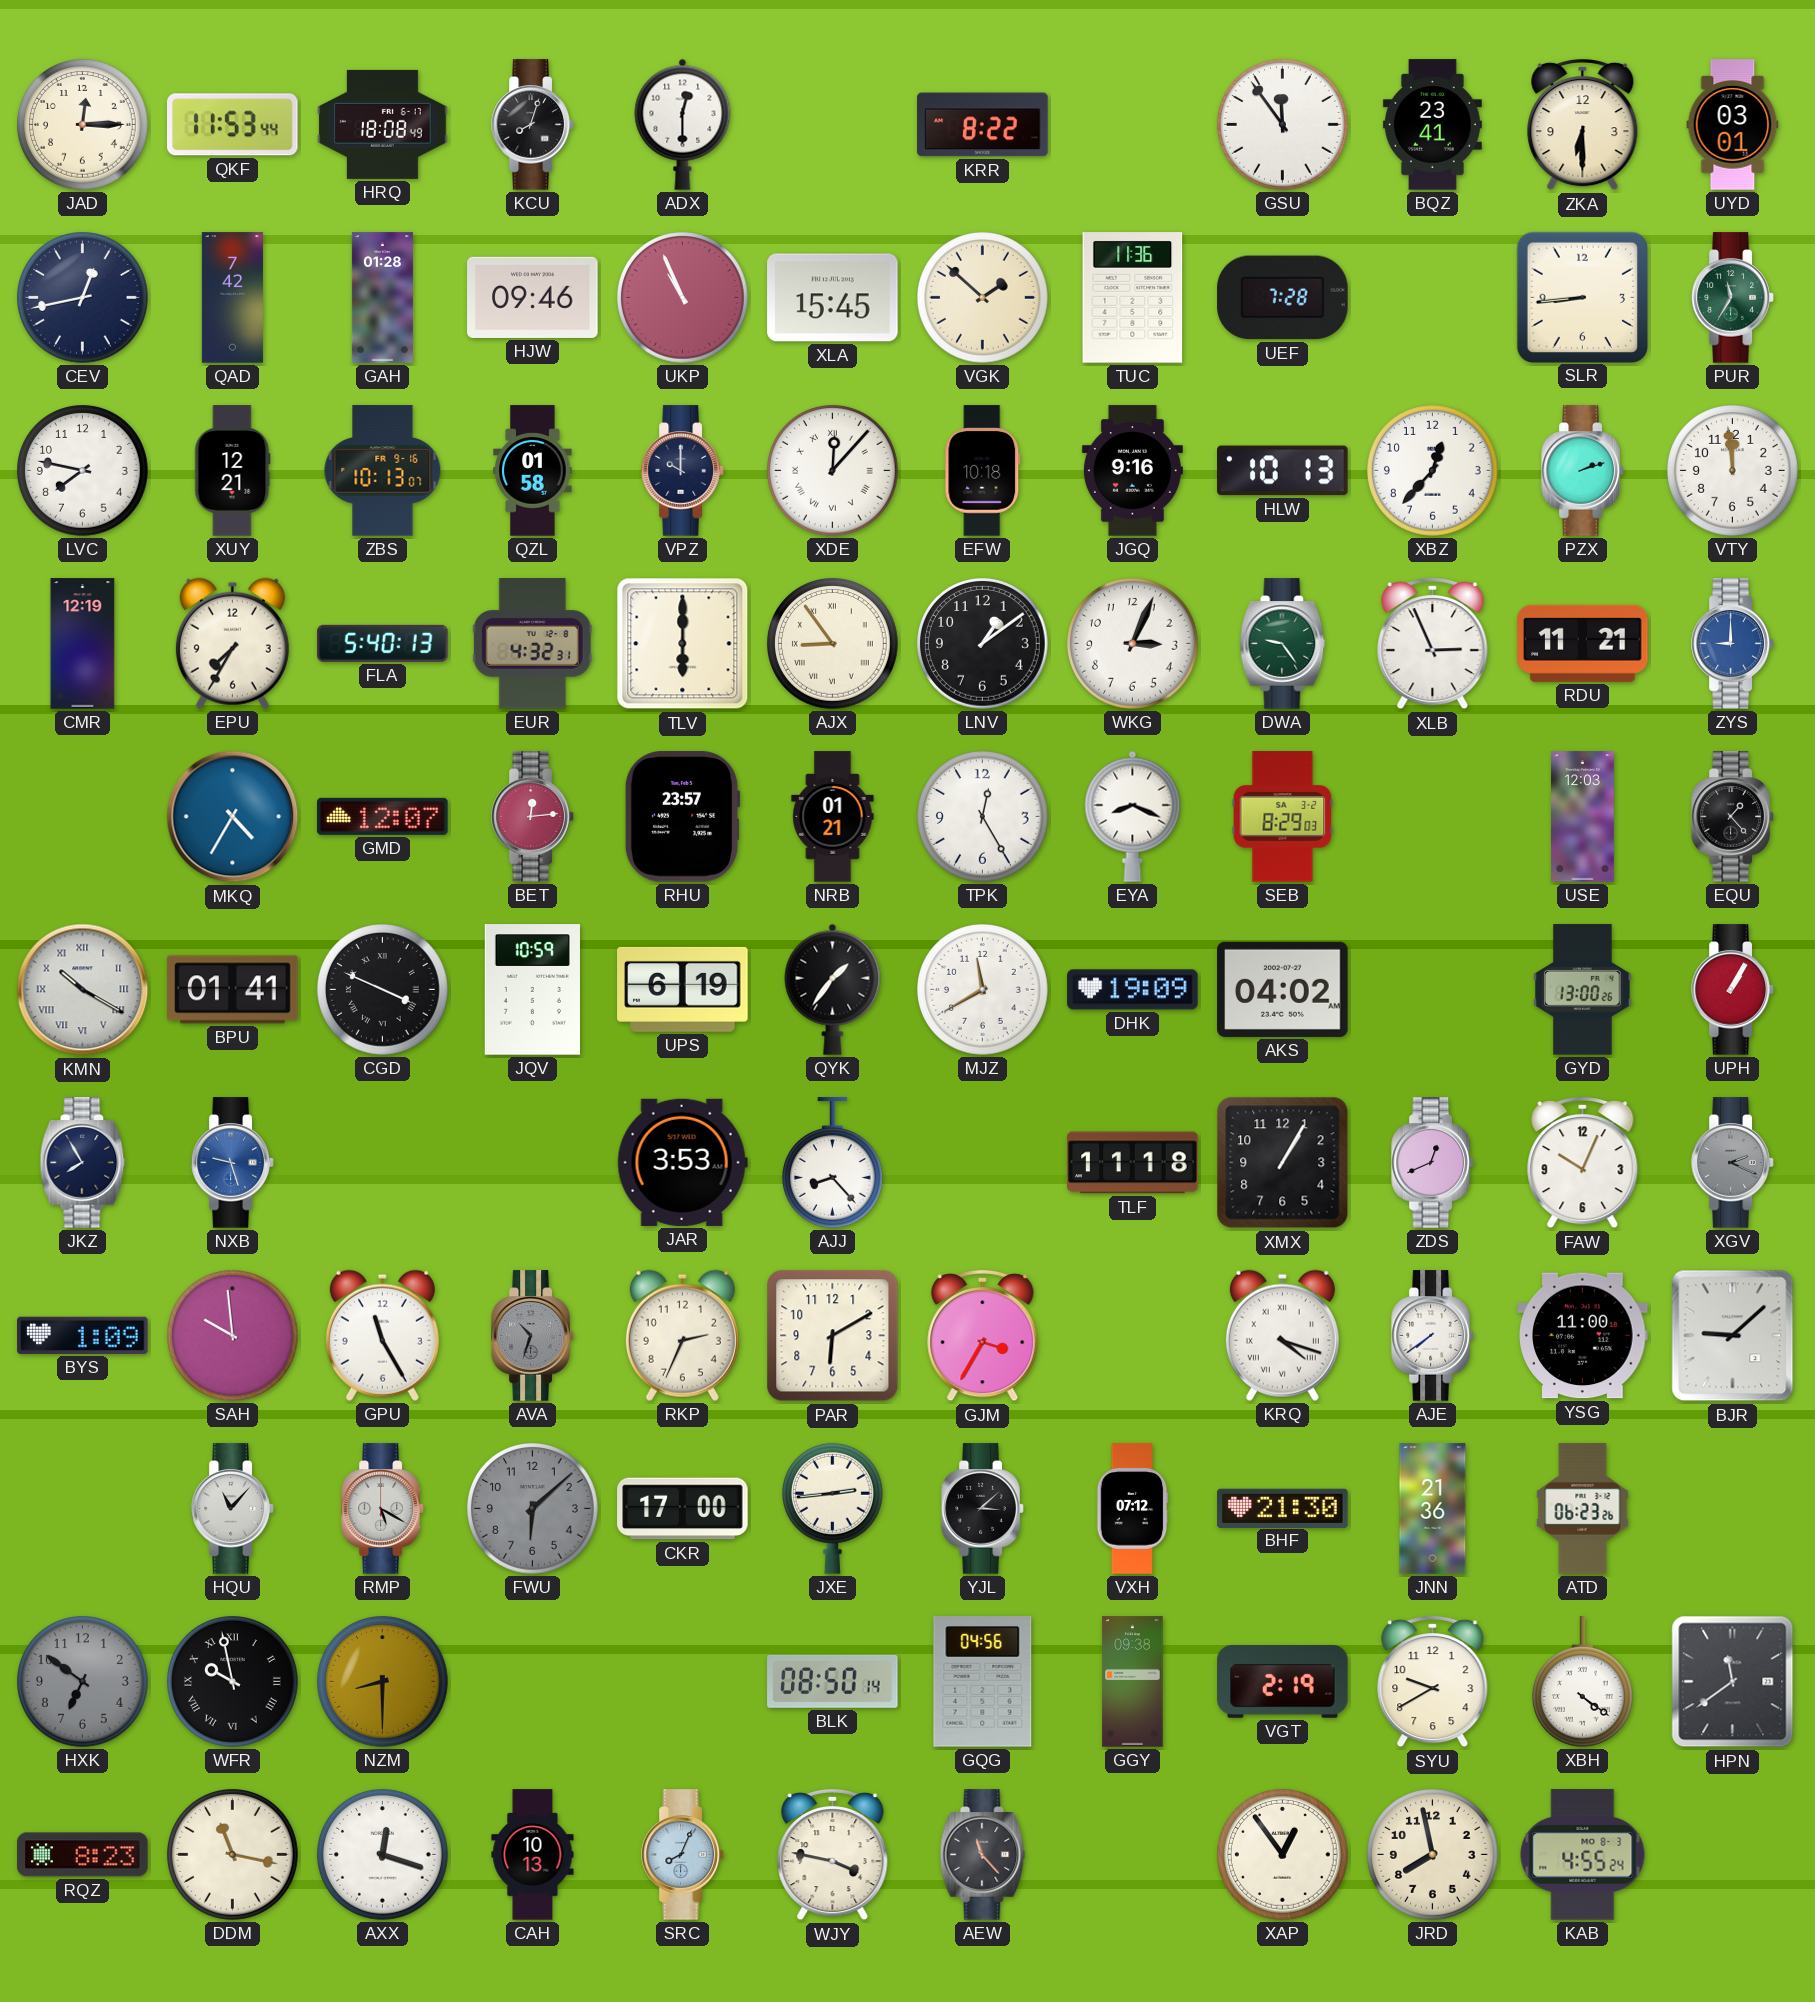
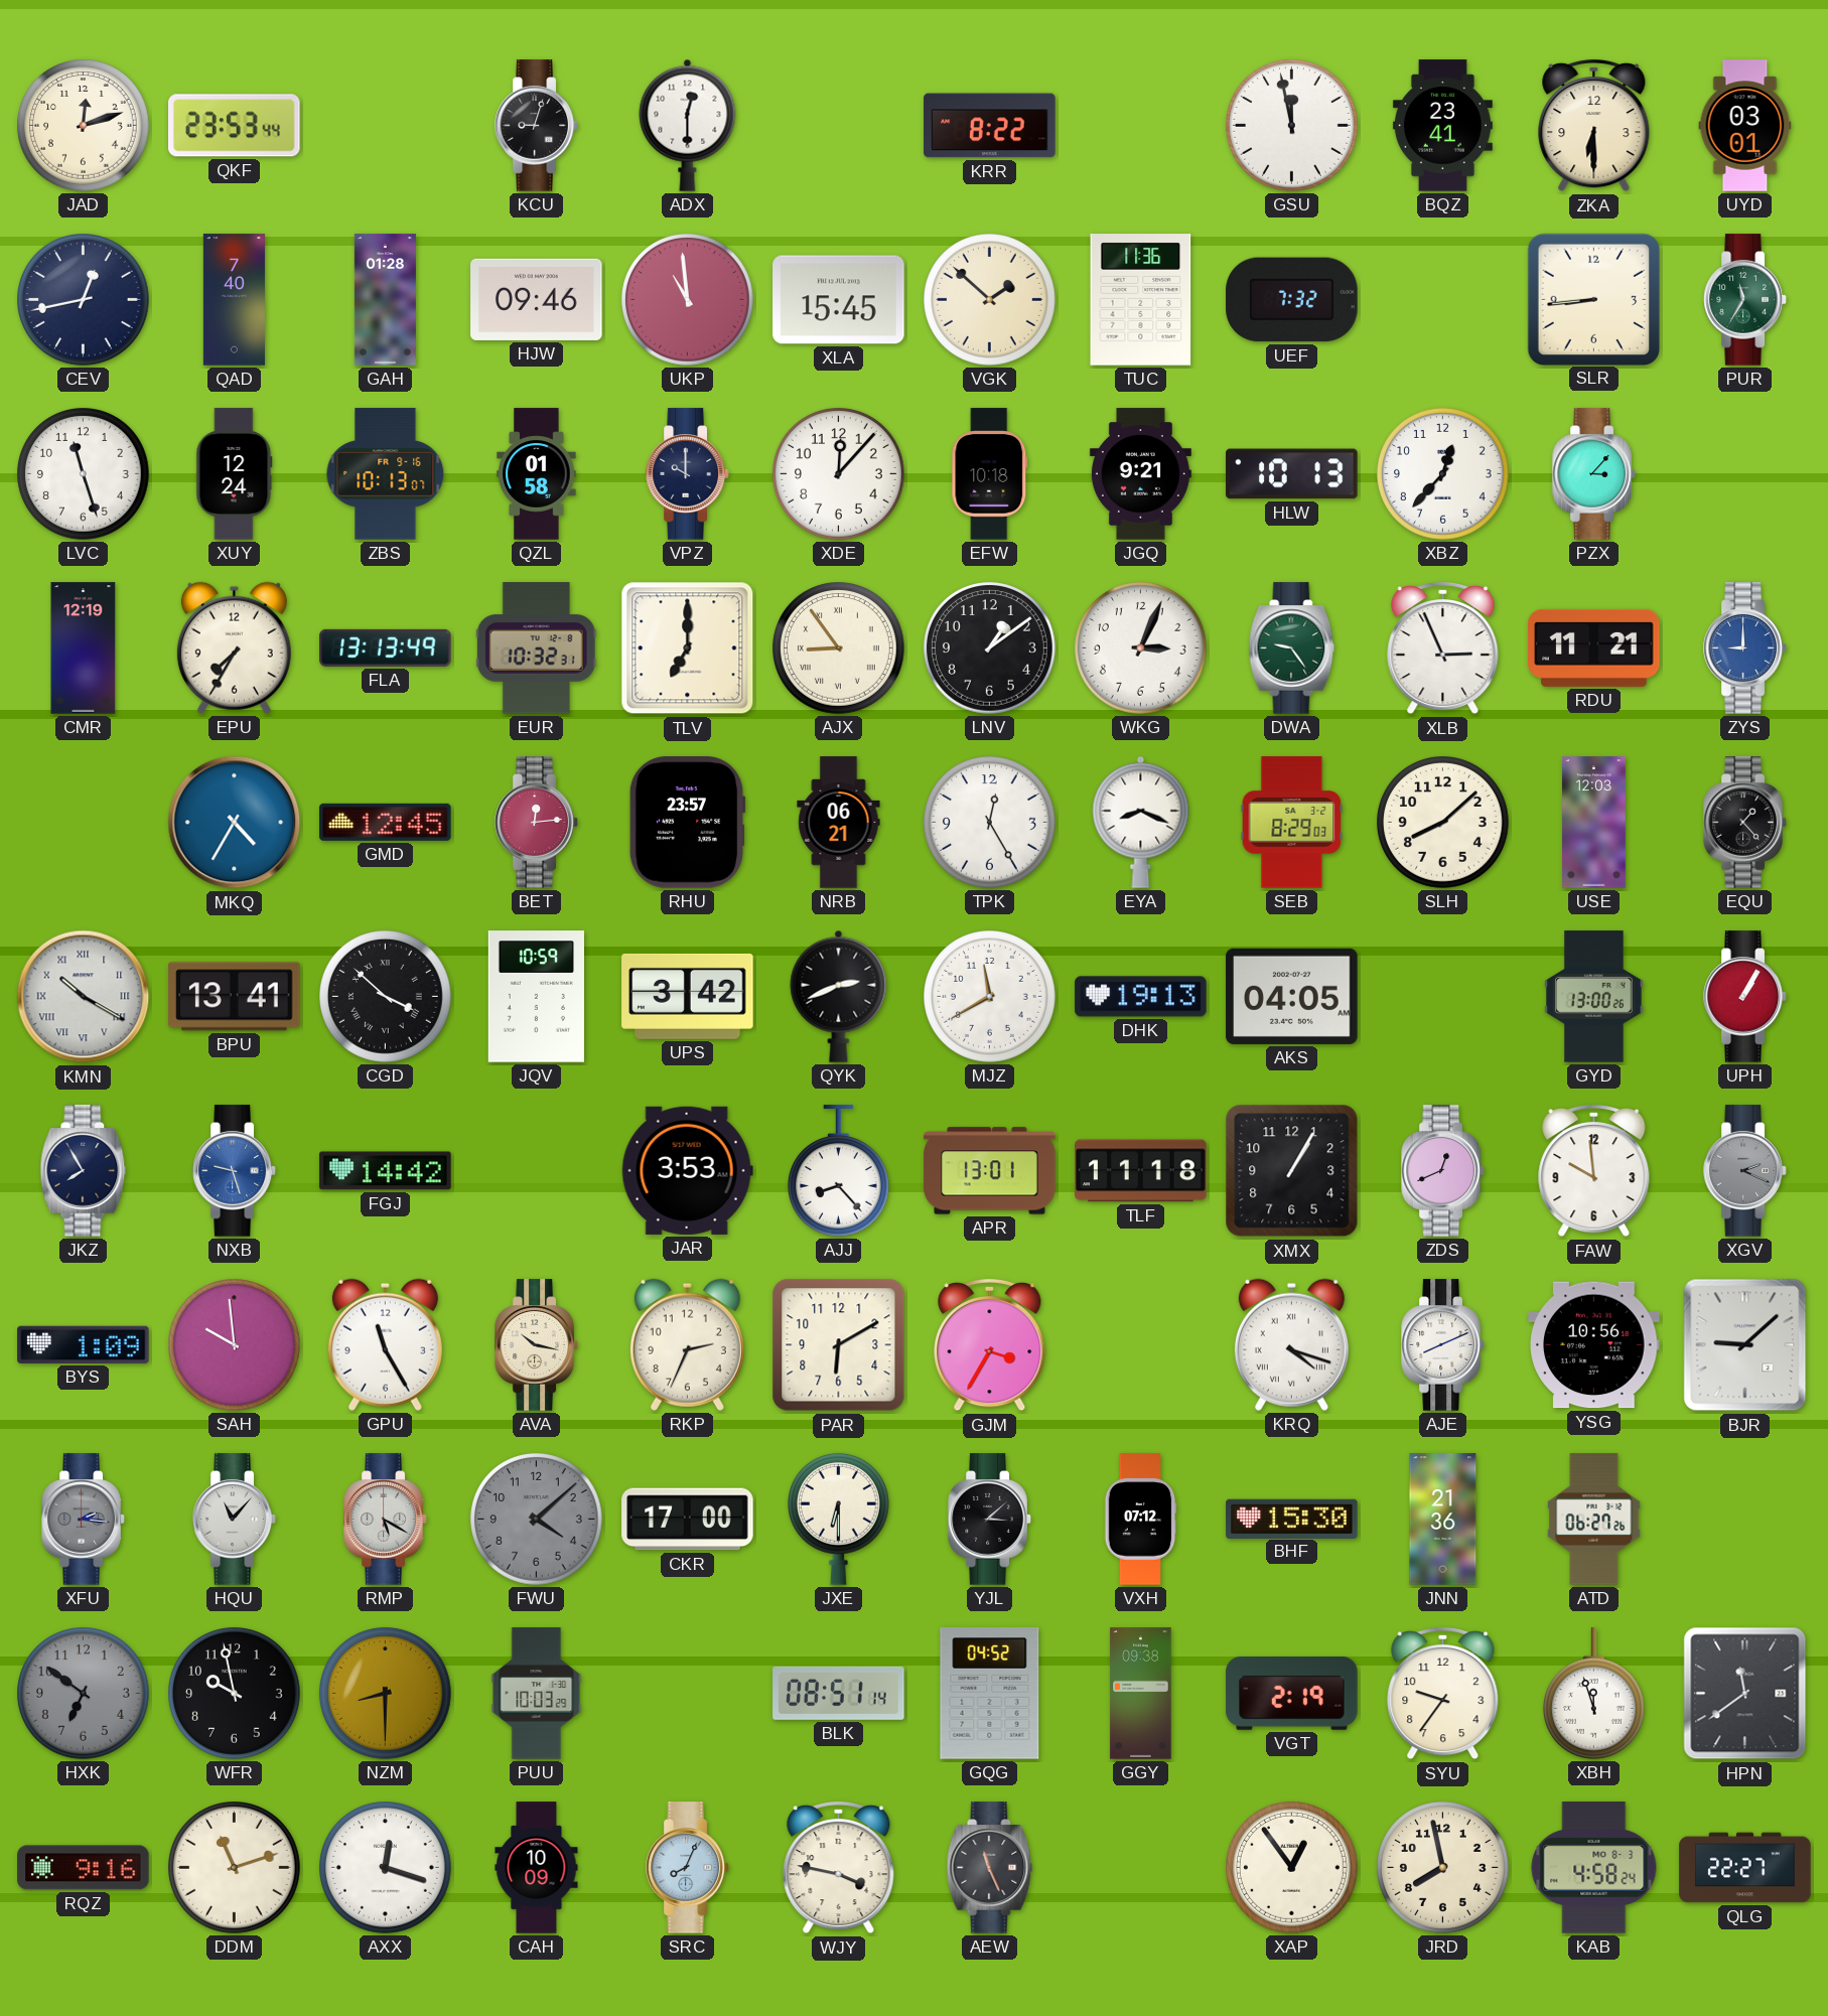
JAD: 12:15 -> 12:12
QKF: 11:53 -> 23:53
HRQ: 18:08 -> none
KCU: 8:03 -> 9:03
GSU: 11:54 -> 11:58
QAD: 7:42 -> 7:40
UKP: 10:56 -> 10:59
UEF: 7:28 -> 7:32
LVC: 7:47 -> 11:27
XUY: 12:21 -> 12:24
XDE numerals: Roman -> Arabic
JGQ: 9:16 -> 9:21
PZX: 2:12 -> 3:07
VTY: 11:59 -> none
FLA: 5:40 -> 13:13
EUR: 4:32 -> 10:32
TLV: 6:00 -> 7:00
GMD: 12:07 -> 12:45
NRB: 01:21 -> 06:21
SLH: none -> 8:08
BPU: 01:41 -> 13:41
CGD: 3:49 -> 3:52
UPS: 6:19 -> 3:42
QYK: 1:36 -> 2:41
DHK: 19:09 -> 19:13
AKS: 04:02 -> 04:05
FGJ: none -> 14:42
APR: none -> 13:01
FAW: 10:04 -> 9:59
AVA: 10:33 -> 10:17
AVA dial: grey -> cream
AJE: 7:39 -> 8:11
YSG: 11:00 -> 10:56
XFU: none -> 2:16
FWU: 6:08 -> 4:08
JXE: 2:44 -> 6:30
BHF: 21:30 -> 15:30
ATD: 06:23 -> 06:27
WFR numerals: Roman -> Arabic
PUU: none -> 10:03
BLK: 08:50 -> 08:51
GQG: 04:56 -> 04:52
SYU: 9:40 -> 9:36
XBH: 4:21 -> 11:57
RQZ: 8:23 -> 9:16
DDM: 11:17 -> 11:12
CAH: 10:13 -> 10:09
AEW: 11:23 -> 11:26
KAB: 4:55 -> 4:58
QLG: none -> 22:27
